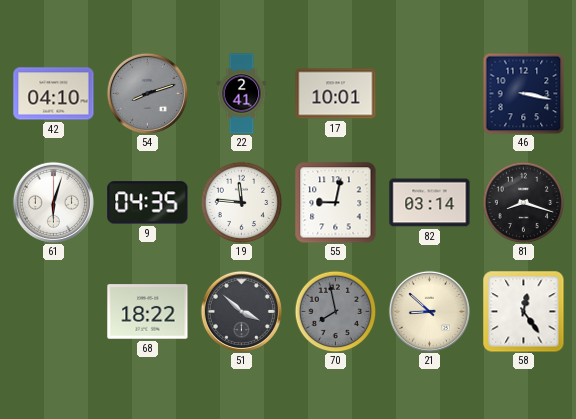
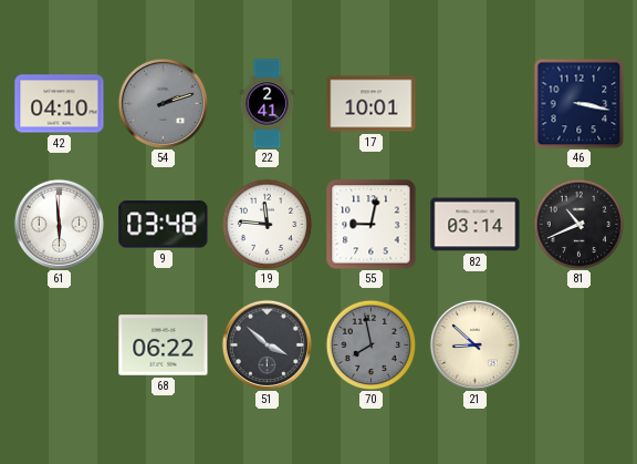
54: 8:12 -> 2:12
61: 6:03 -> 5:59
9: 04:35 -> 03:48
81: 8:18 -> 10:41
68: 18:22 -> 06:22
58: 12:24 -> none
